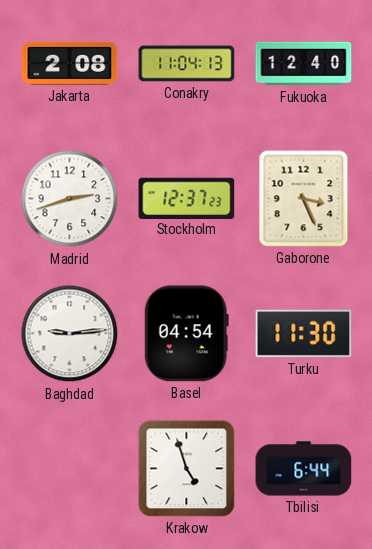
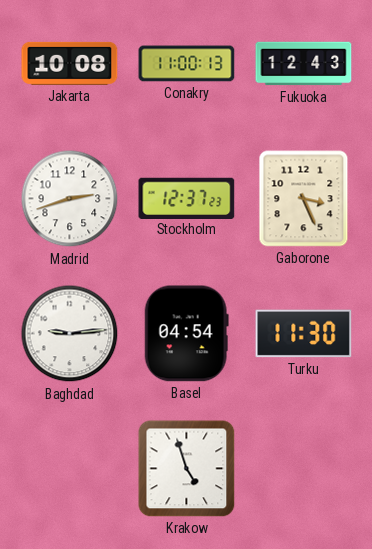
Jakarta: 2:08 -> 10:08
Conakry: 11:04 -> 11:00
Fukuoka: 12:40 -> 12:43
Tbilisi: 6:44 -> none
